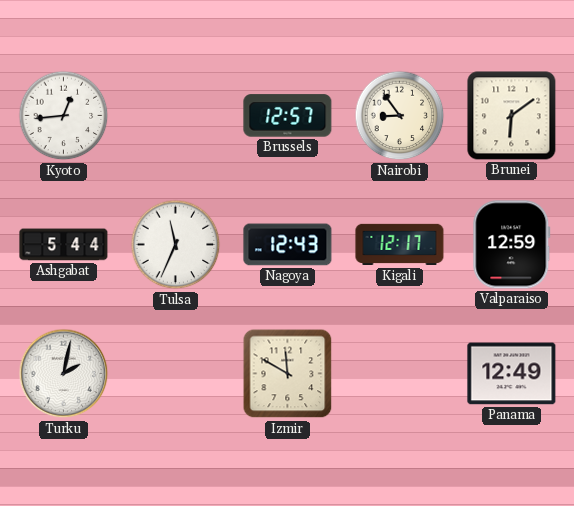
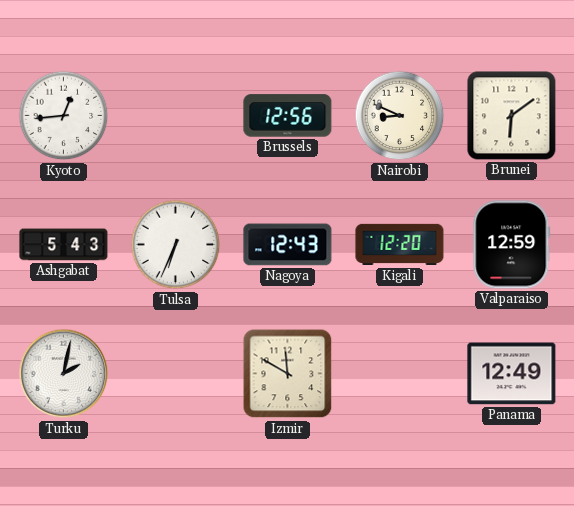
Brussels: 12:57 -> 12:56
Nairobi: 8:54 -> 8:49
Ashgabat: 5:44 -> 5:43
Tulsa: 11:34 -> 6:34
Kigali: 12:17 -> 12:20
